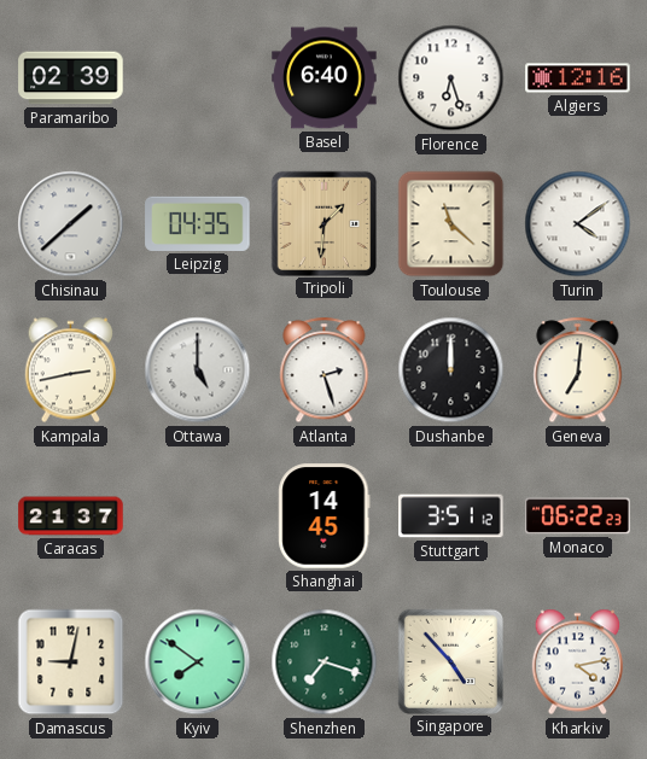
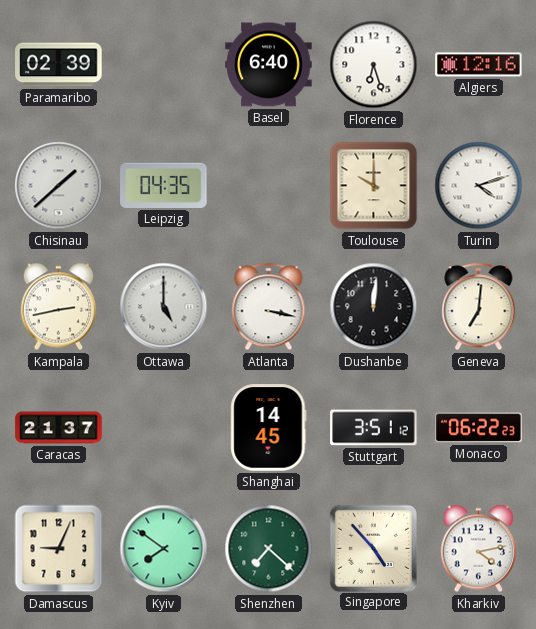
Tripoli: 1:31 -> none
Toulouse: 11:22 -> 10:00
Turin: 4:09 -> 4:12
Atlanta: 2:27 -> 3:17
Dushanbe: 12:00 -> 12:01
Damascus: 9:02 -> 9:04
Shenzhen: 7:18 -> 7:22
